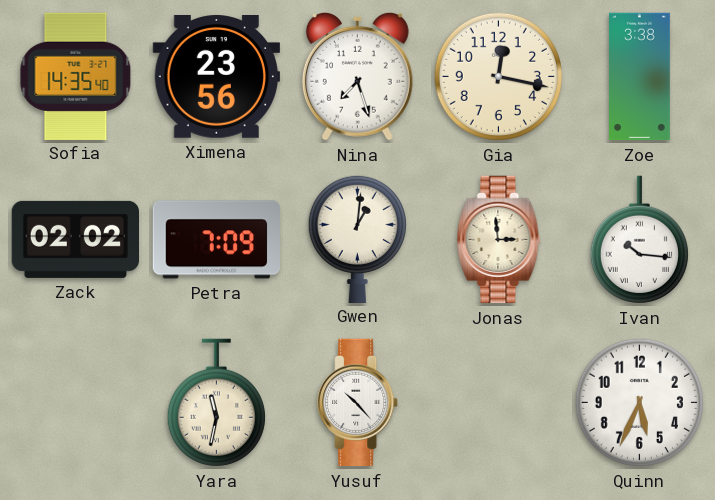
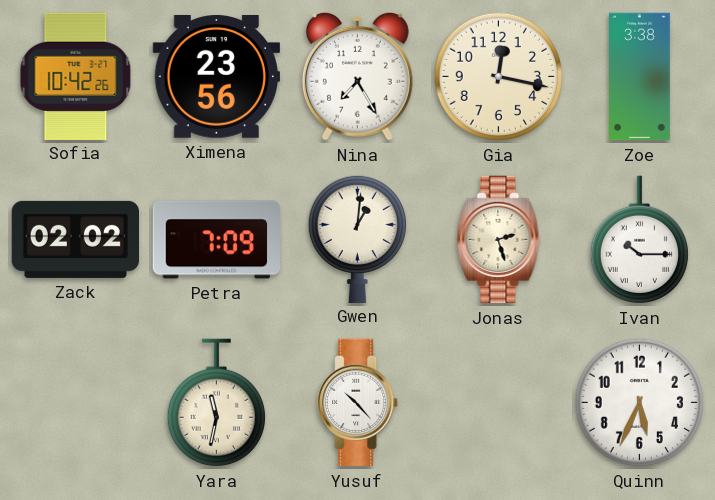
Sofia: 14:35 -> 10:42
Nina: 7:27 -> 7:25
Jonas: 2:59 -> 2:27
Ivan: 10:16 -> 10:15
